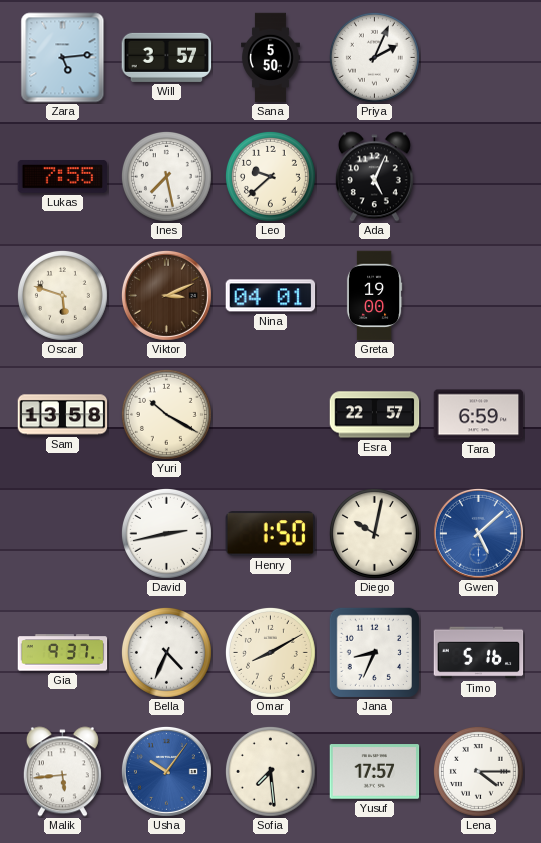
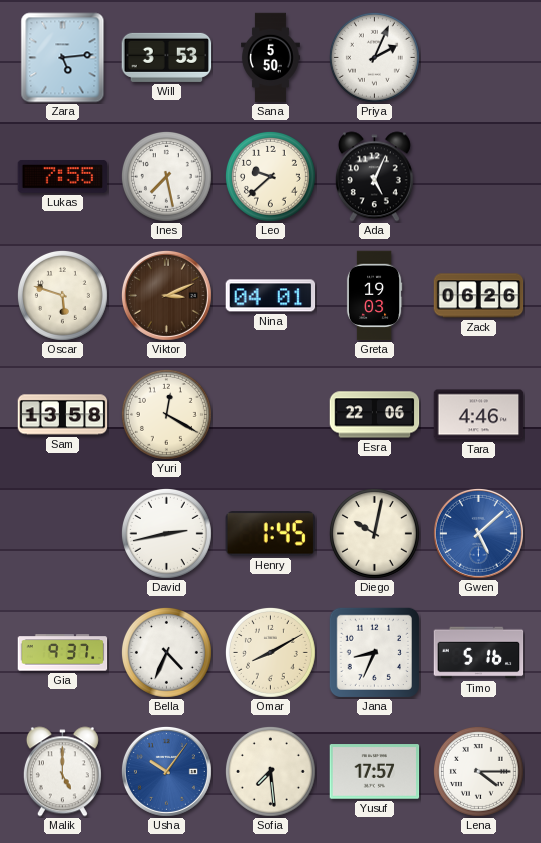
Will: 3:57 -> 3:53
Greta: 19:00 -> 19:03
Zack: none -> 06:26
Yuri: 10:20 -> 12:20
Esra: 22:57 -> 22:06
Tara: 6:59 -> 4:46
Henry: 1:50 -> 1:45
Malik: 5:44 -> 5:00
